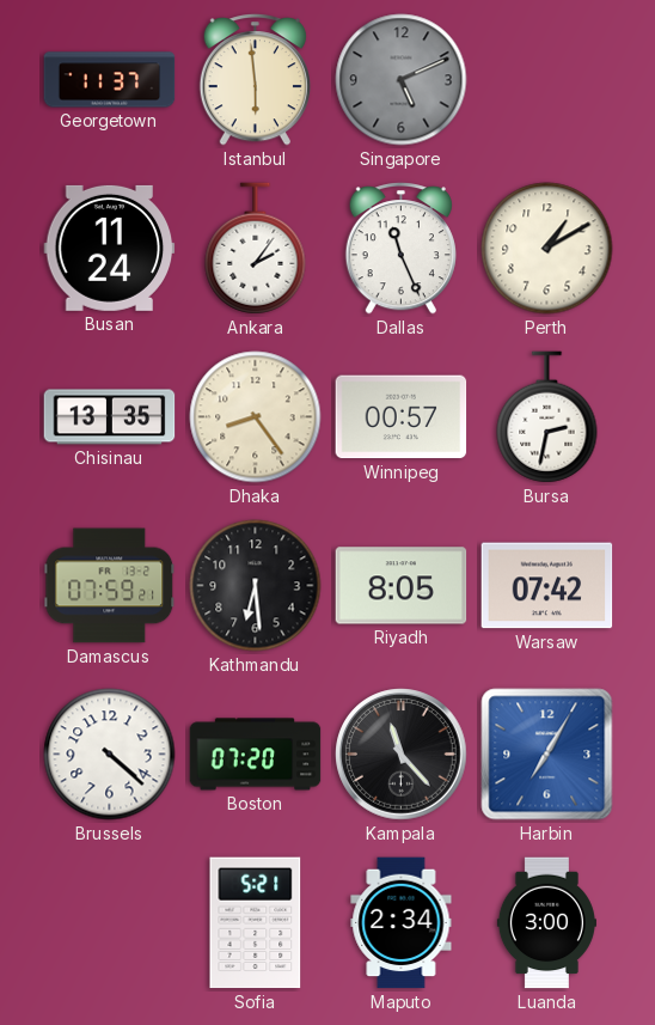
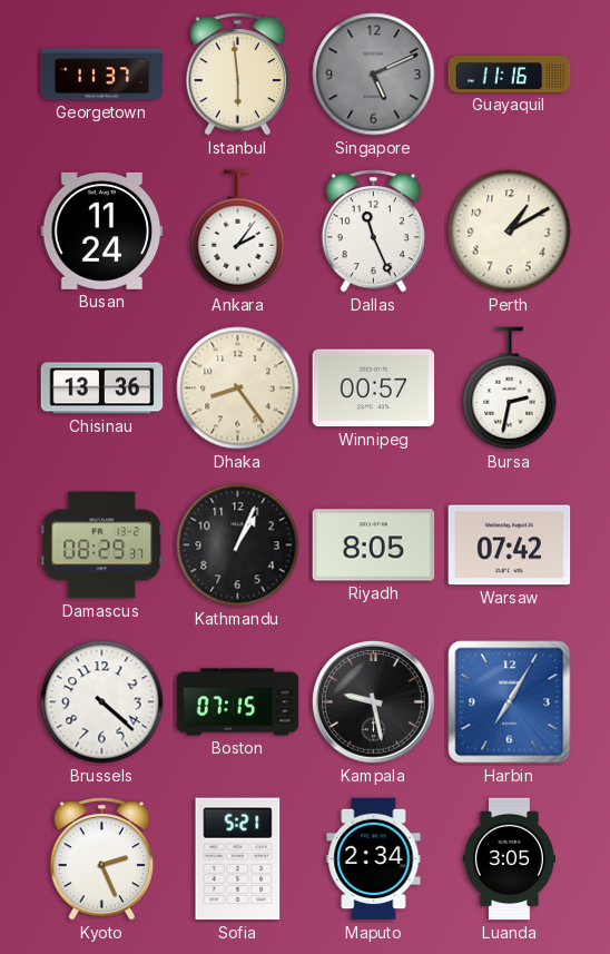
Guayaquil: none -> 11:16
Chisinau: 13:35 -> 13:36
Damascus: 07:59 -> 08:29
Kathmandu: 6:29 -> 1:04
Boston: 07:20 -> 07:15
Kampala: 11:23 -> 9:28
Kyoto: none -> 2:26
Luanda: 3:00 -> 3:05
